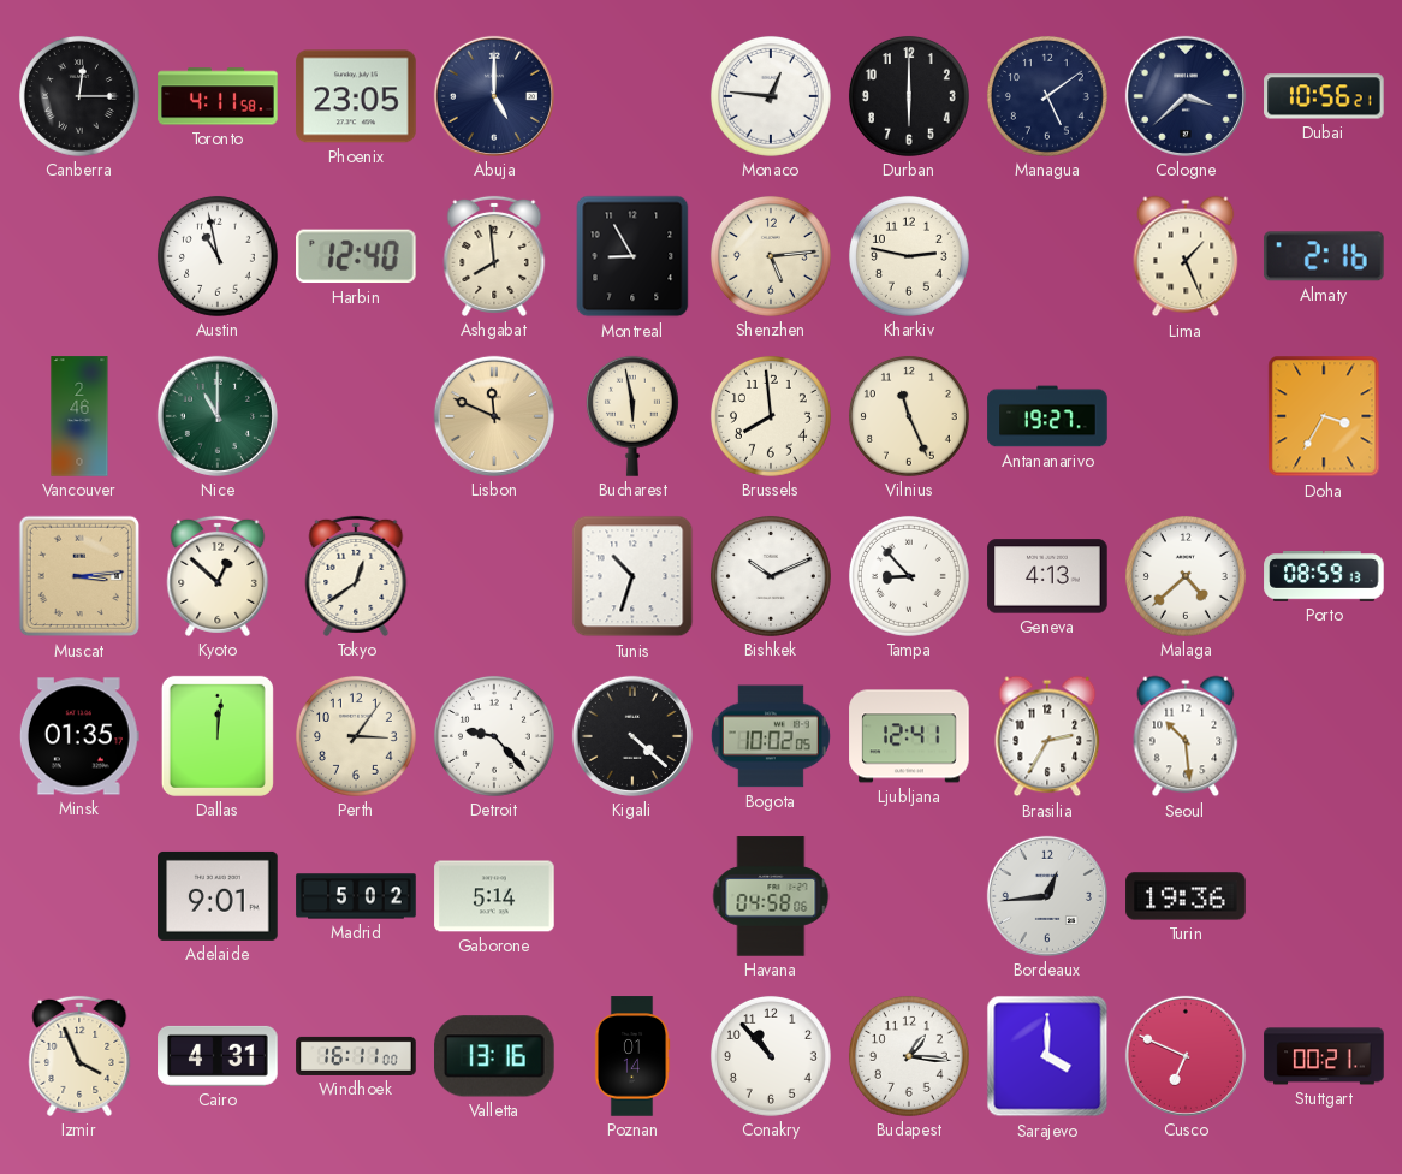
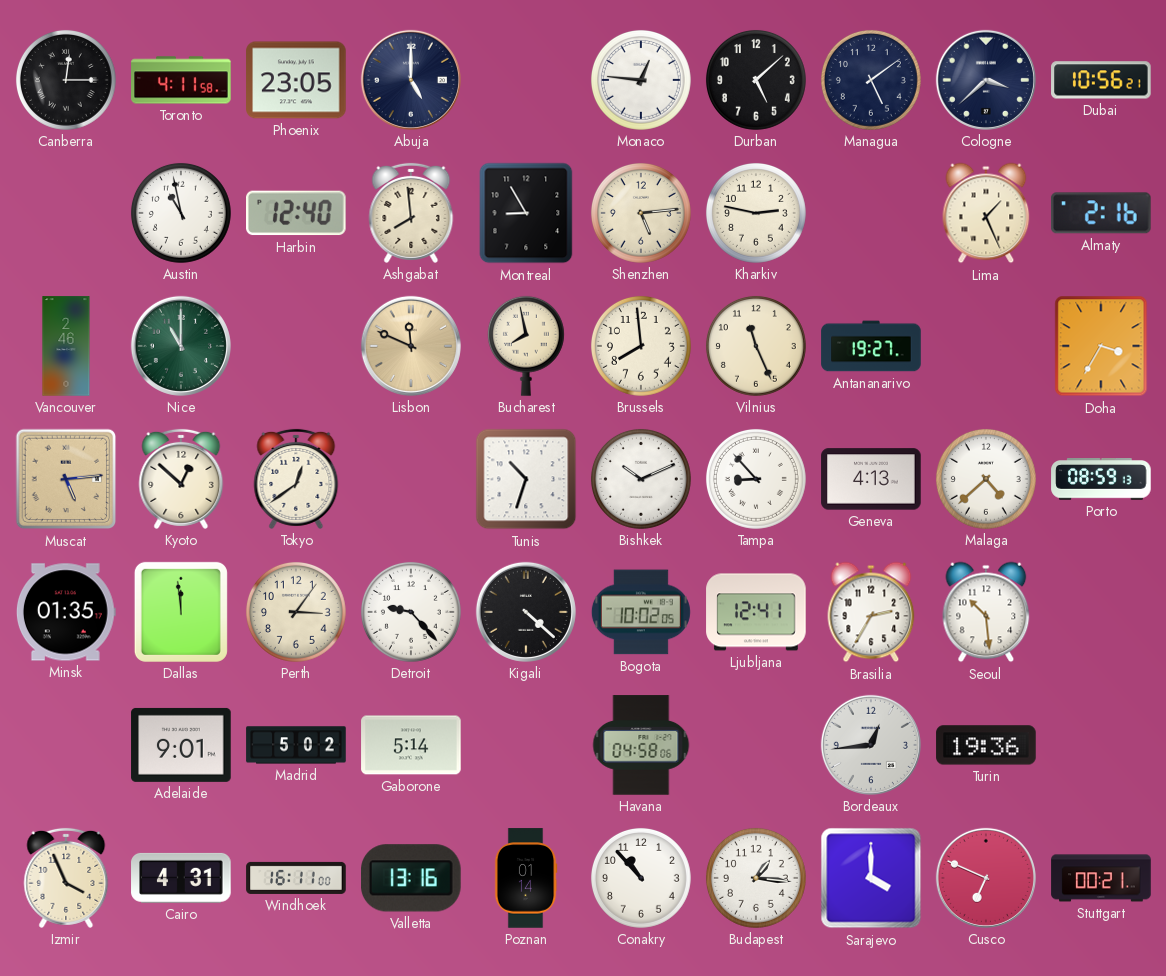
Durban: 6:00 -> 5:08
Bucharest: 5:58 -> 7:58
Muscat: 3:14 -> 5:14
Dallas: 12:01 -> 11:59
